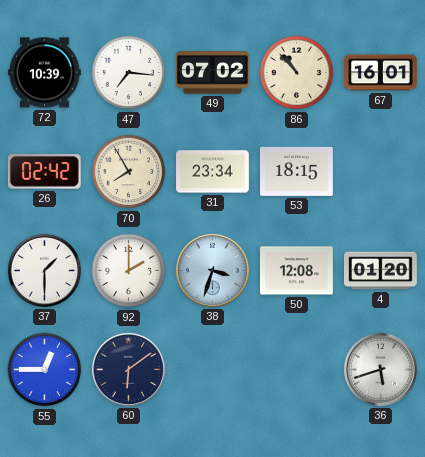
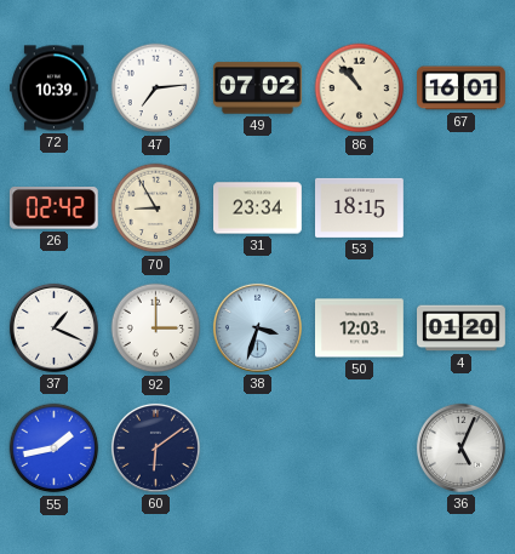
47: 7:16 -> 7:14
70: 7:55 -> 8:55
37: 1:30 -> 1:19
92: 2:00 -> 3:00
50: 12:08 -> 12:03
55: 12:45 -> 1:43
36: 5:42 -> 5:04
